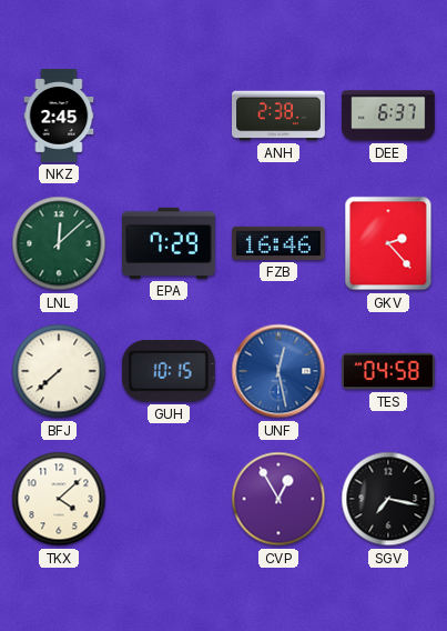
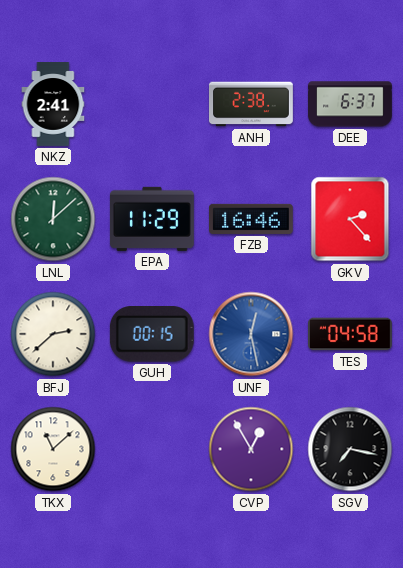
NKZ: 2:45 -> 2:41
EPA: 7:29 -> 11:29
BFJ: 7:38 -> 2:38
GUH: 10:15 -> 00:15
TKX: 4:08 -> 11:08
